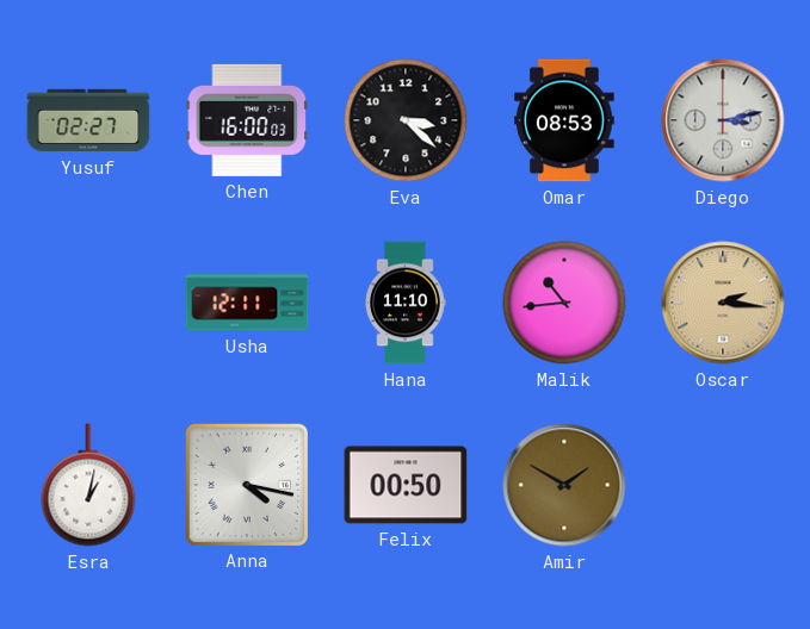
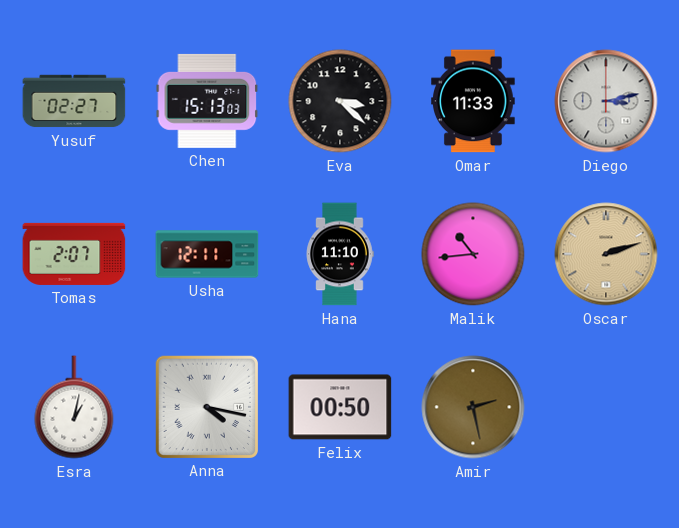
Chen: 16:00 -> 15:13
Omar: 08:53 -> 11:33
Tomas: none -> 2:07
Oscar: 2:16 -> 2:12
Amir: 1:50 -> 2:28
